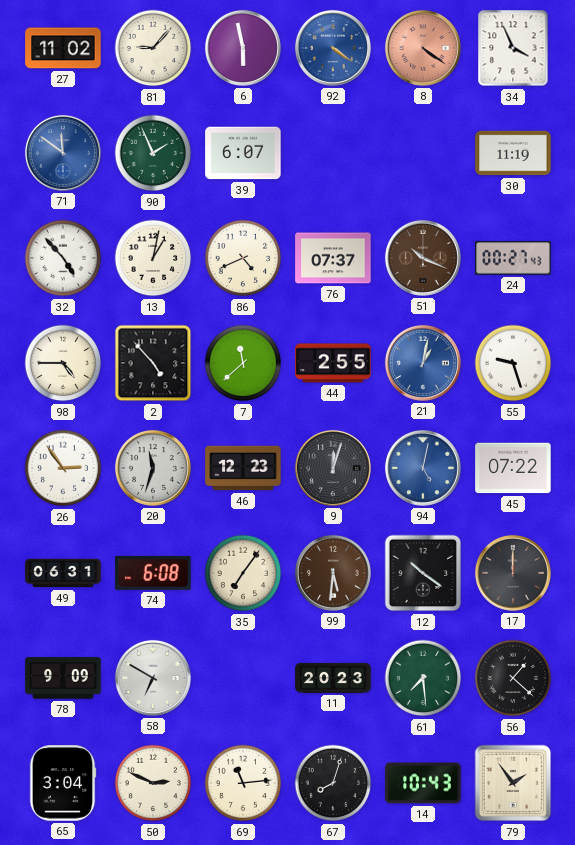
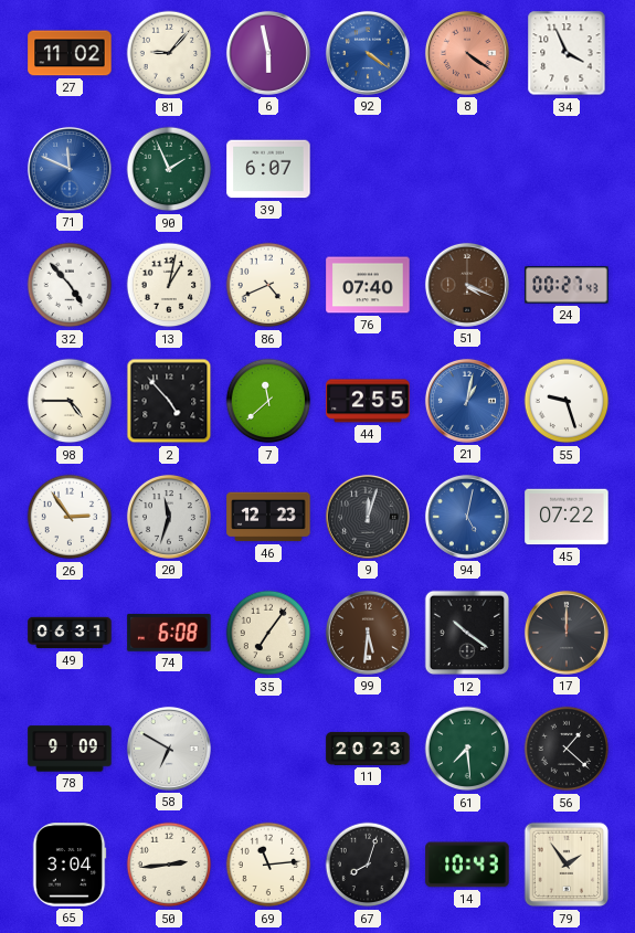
71: 11:51 -> 11:49
30: 11:19 -> none
76: 07:37 -> 07:40
51: 10:19 -> 4:19
50: 2:49 -> 2:44
